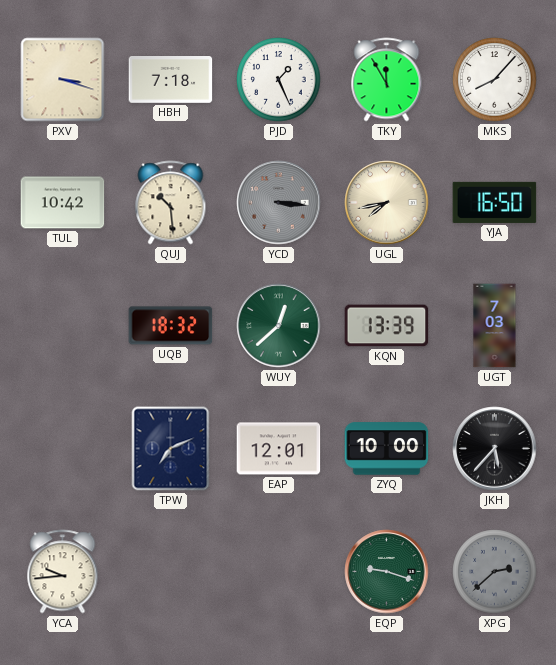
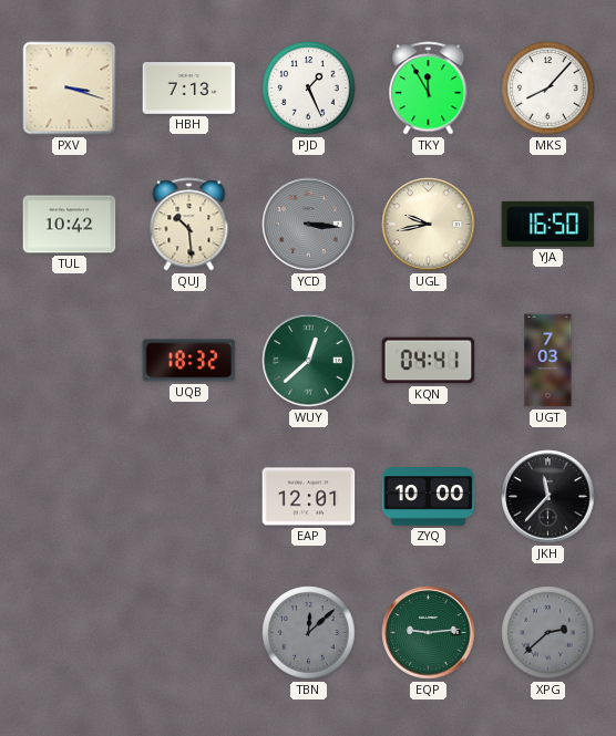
HBH: 7:18 -> 7:13
UGL: 7:43 -> 9:43
KQN: 13:39 -> 04:41
TPW: 7:11 -> none
JKH: 5:37 -> 11:37
YCA: 9:44 -> none
TBN: none -> 12:08
EQP: 9:18 -> 9:14
